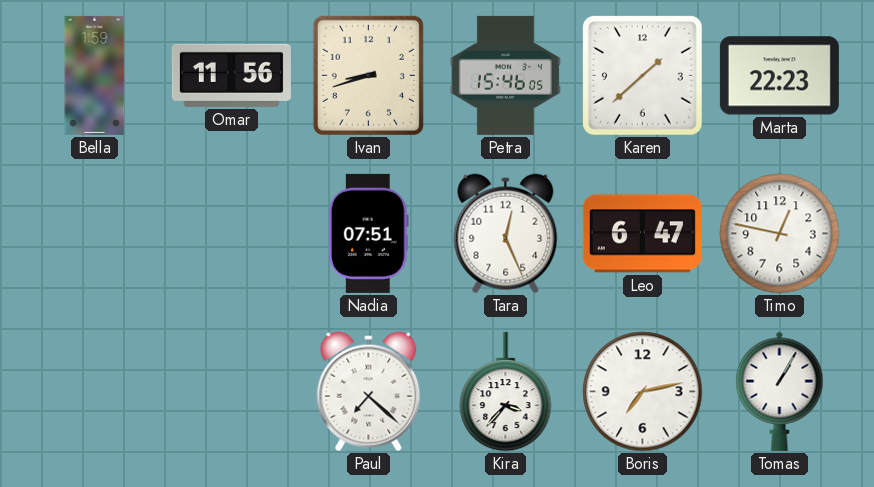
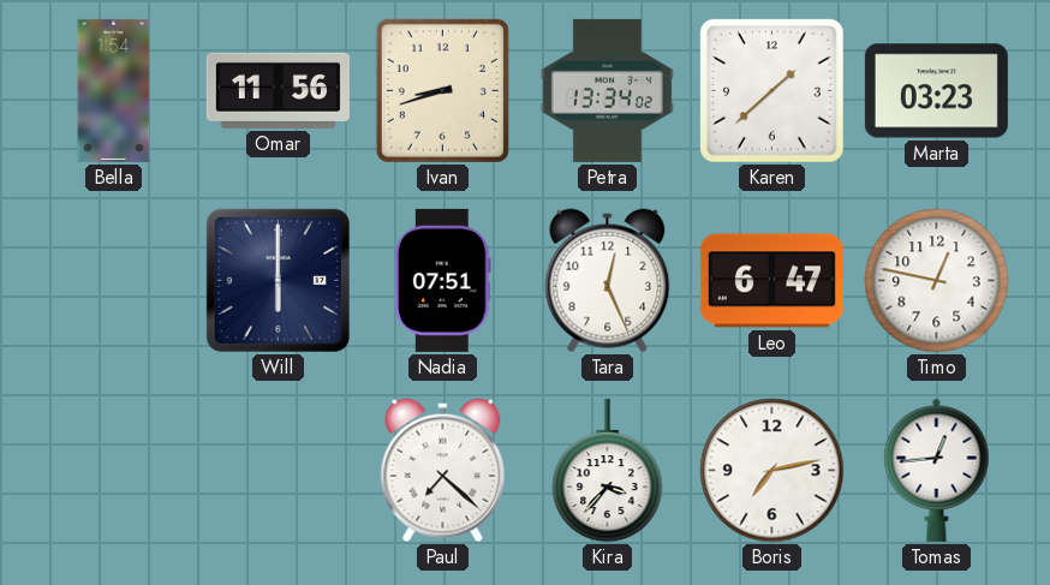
Bella: 1:59 -> 1:54
Petra: 15:46 -> 13:34
Marta: 22:23 -> 03:23
Will: none -> 6:00
Tomas: 1:05 -> 12:44
